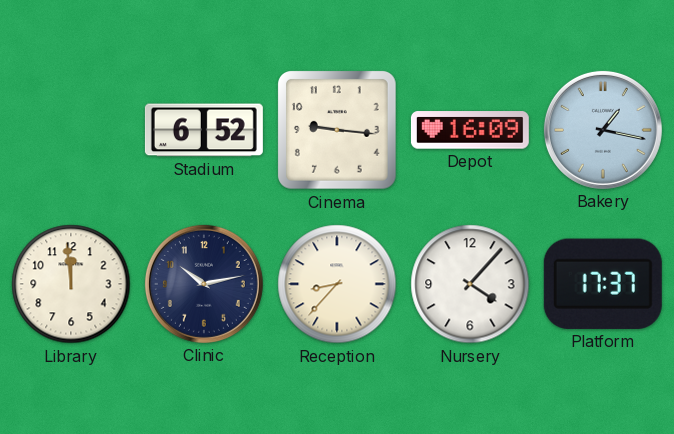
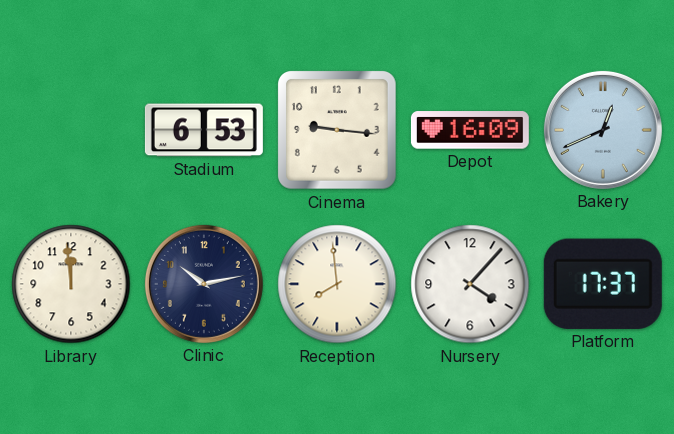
Stadium: 6:52 -> 6:53
Bakery: 1:17 -> 12:41
Reception: 8:37 -> 7:59
